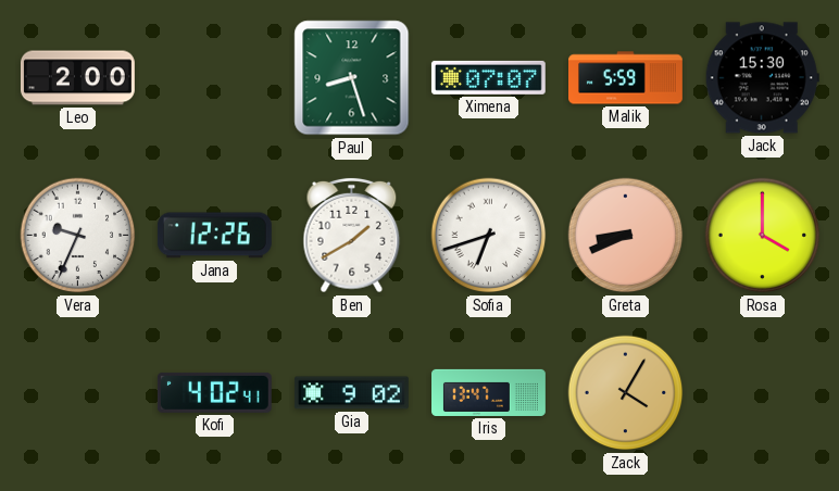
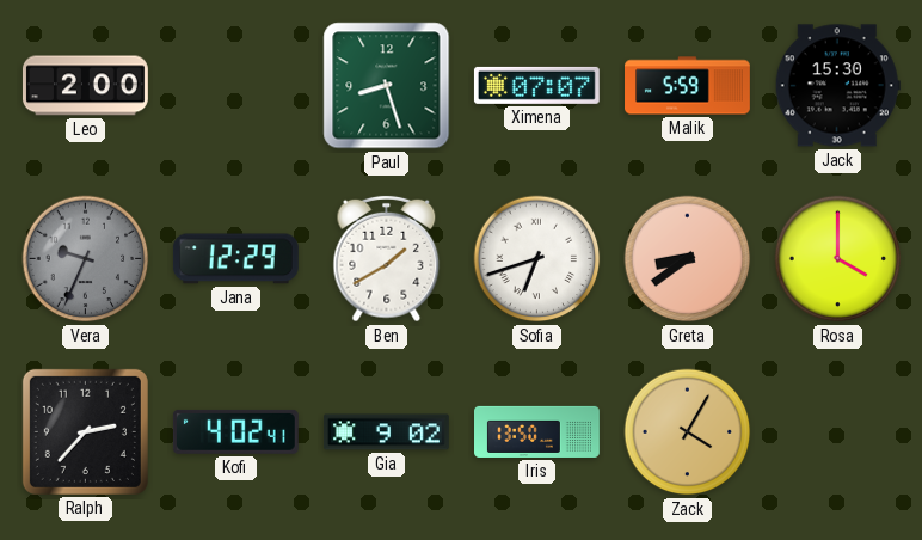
Vera dial: white -> grey
Jana: 12:26 -> 12:29
Greta: 8:41 -> 8:39
Ralph: none -> 2:37
Iris: 13:47 -> 13:50
